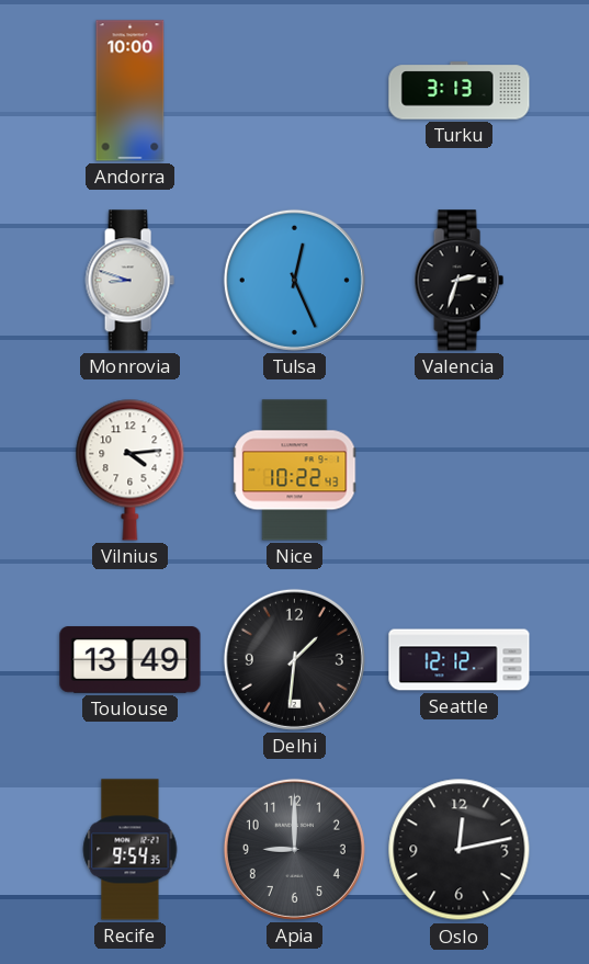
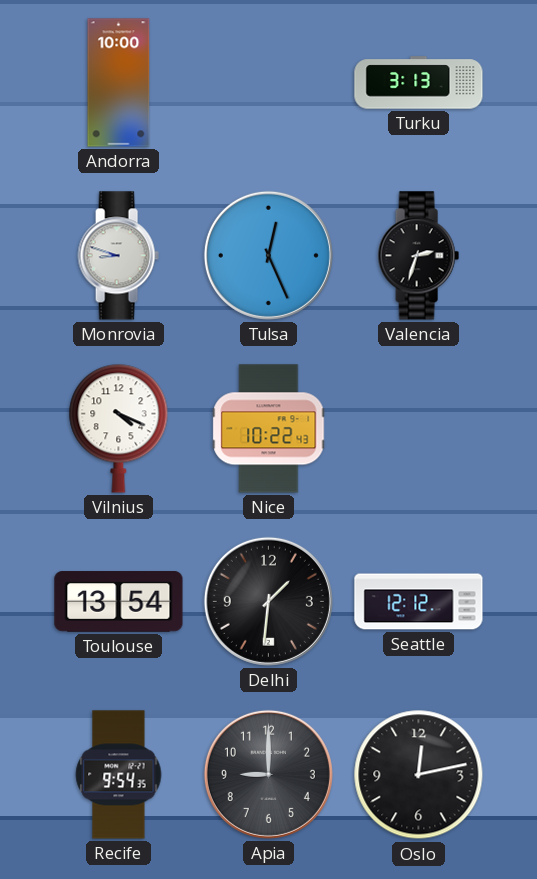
Vilnius: 4:14 -> 4:19
Toulouse: 13:49 -> 13:54
